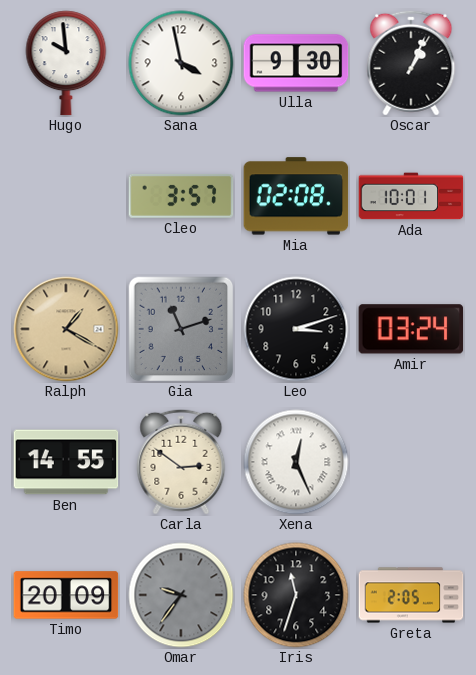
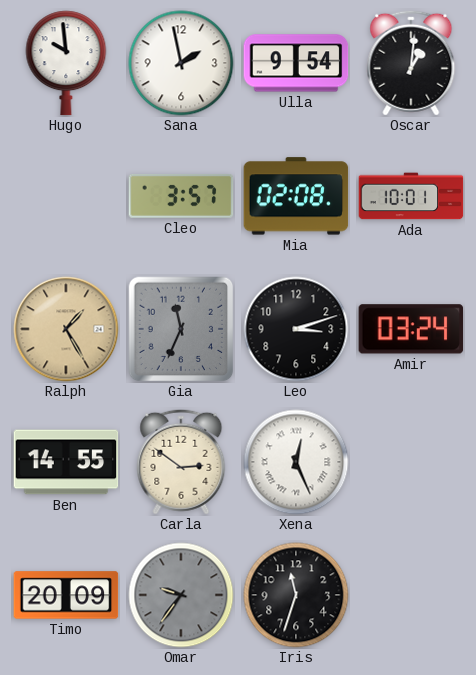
Sana: 3:58 -> 1:58
Ulla: 9:30 -> 9:54
Oscar: 1:04 -> 1:01
Ralph: 1:20 -> 1:25
Gia: 11:12 -> 11:34
Greta: 2:05 -> none
